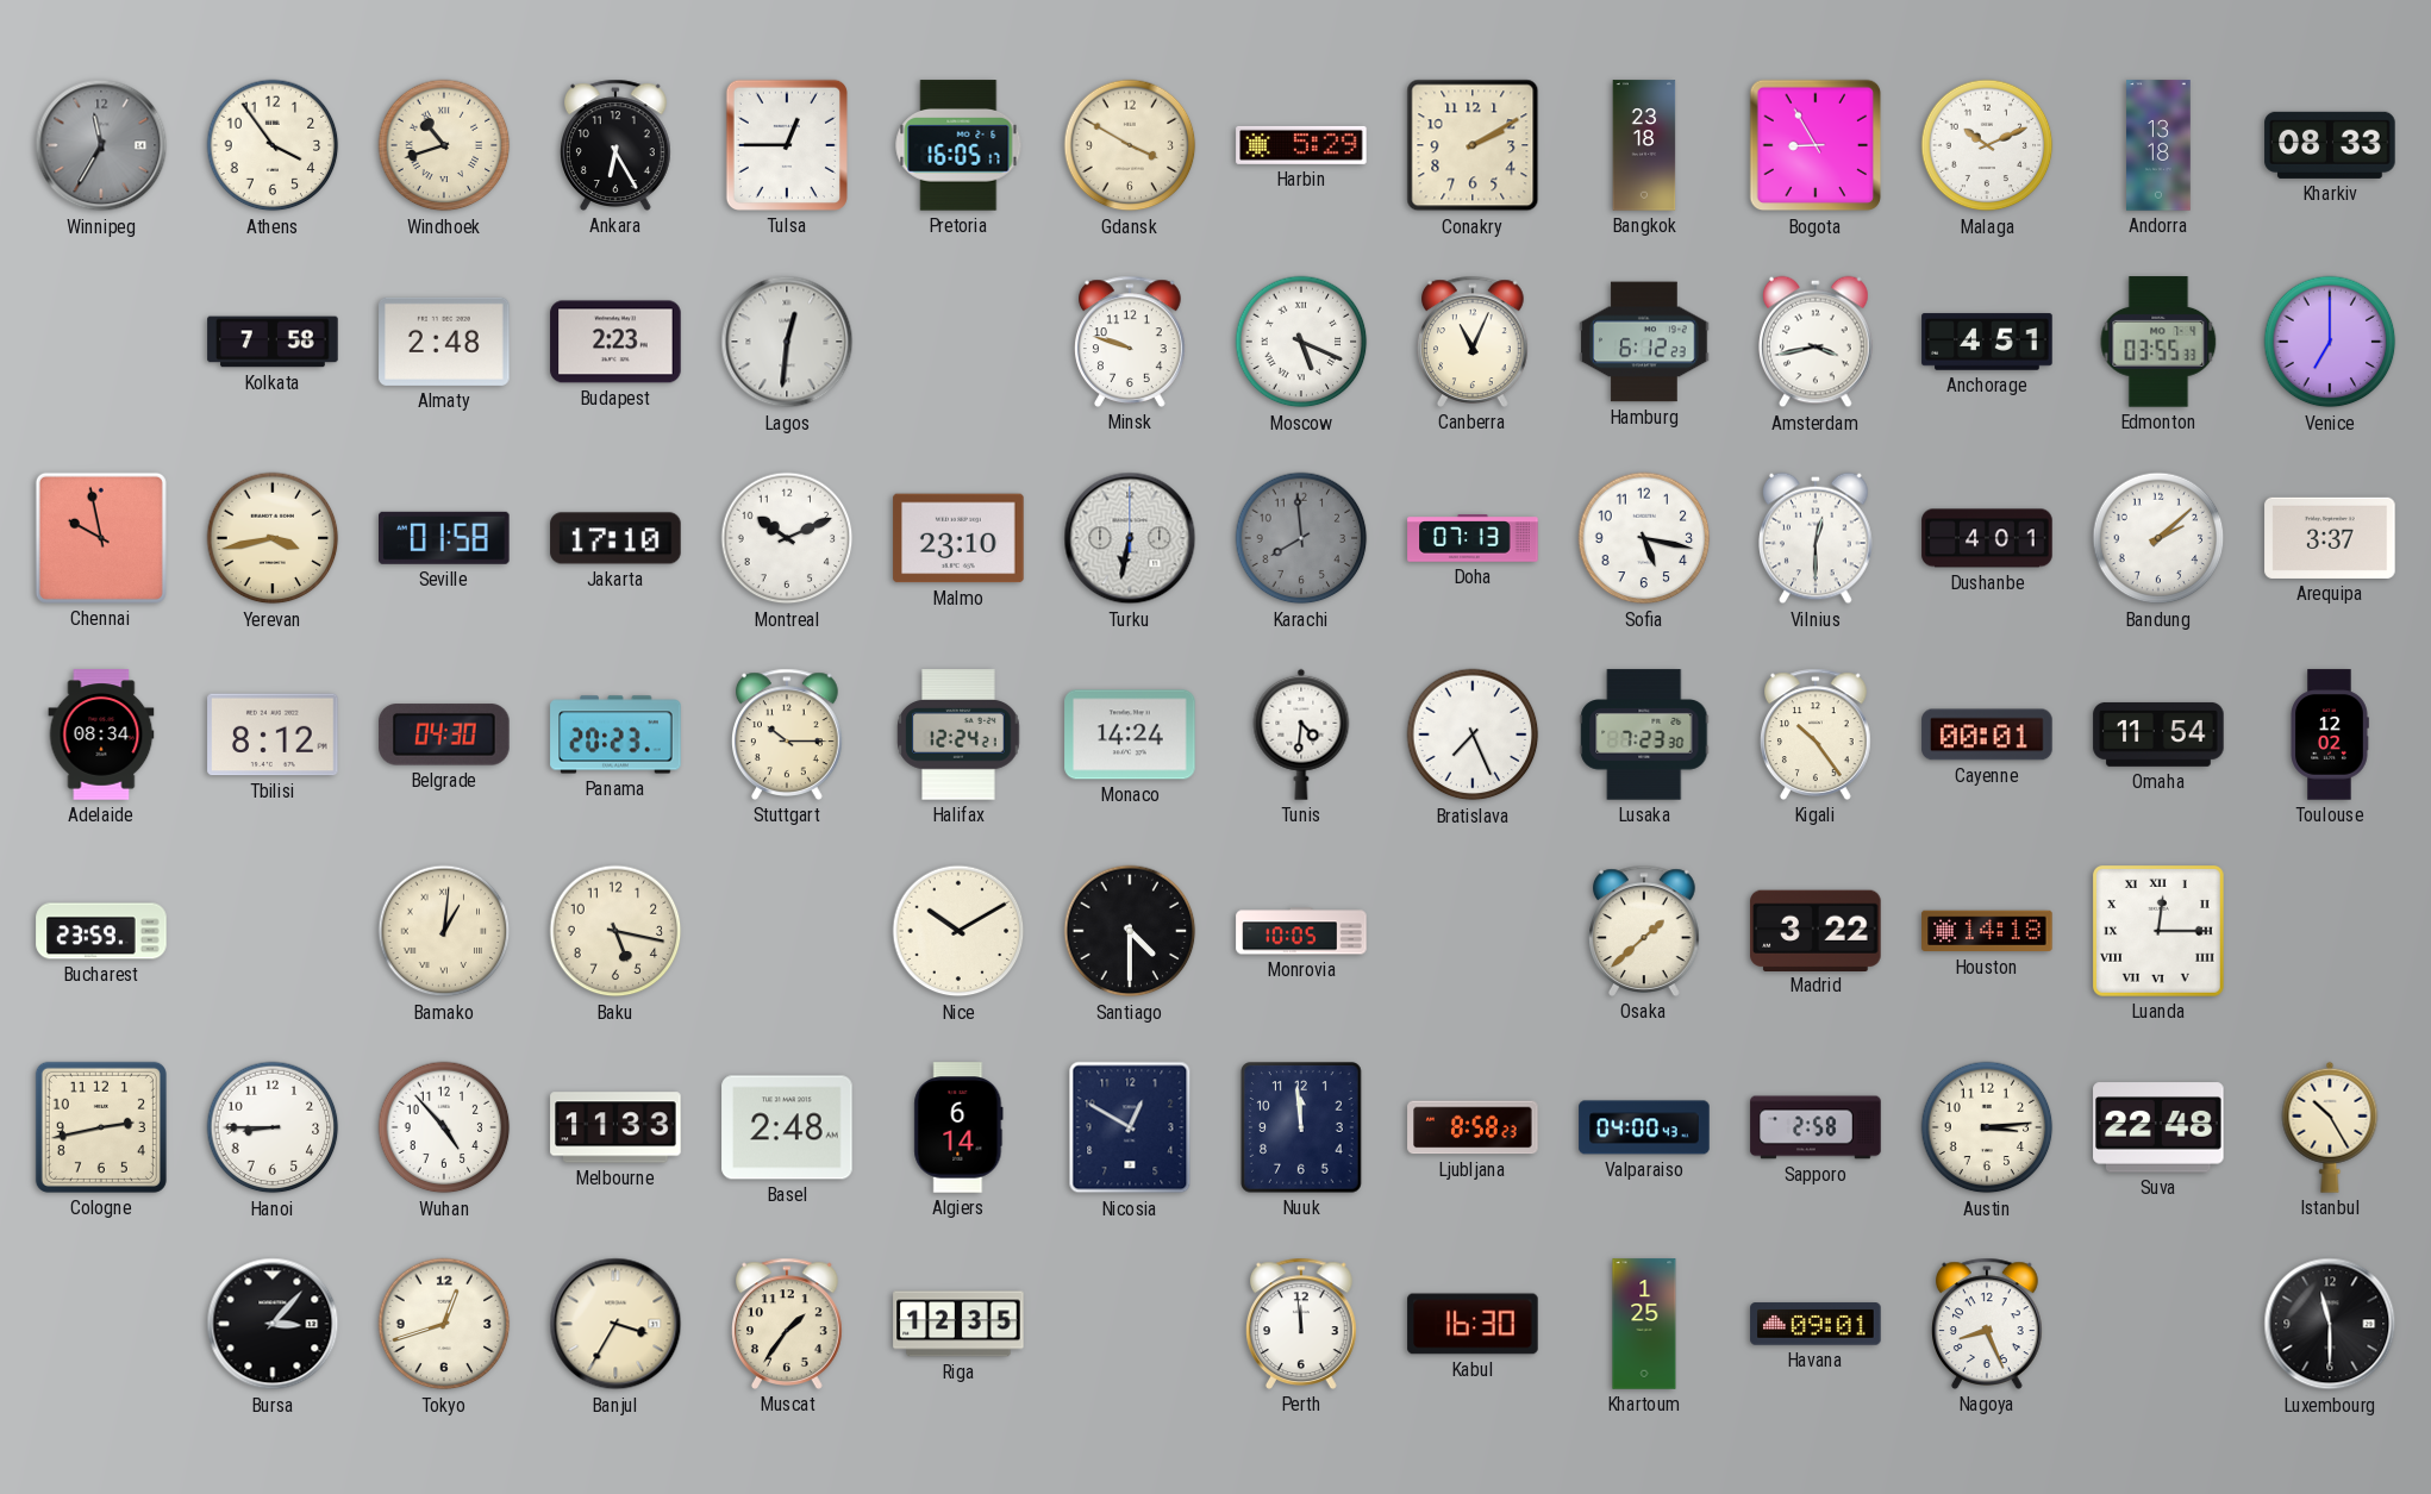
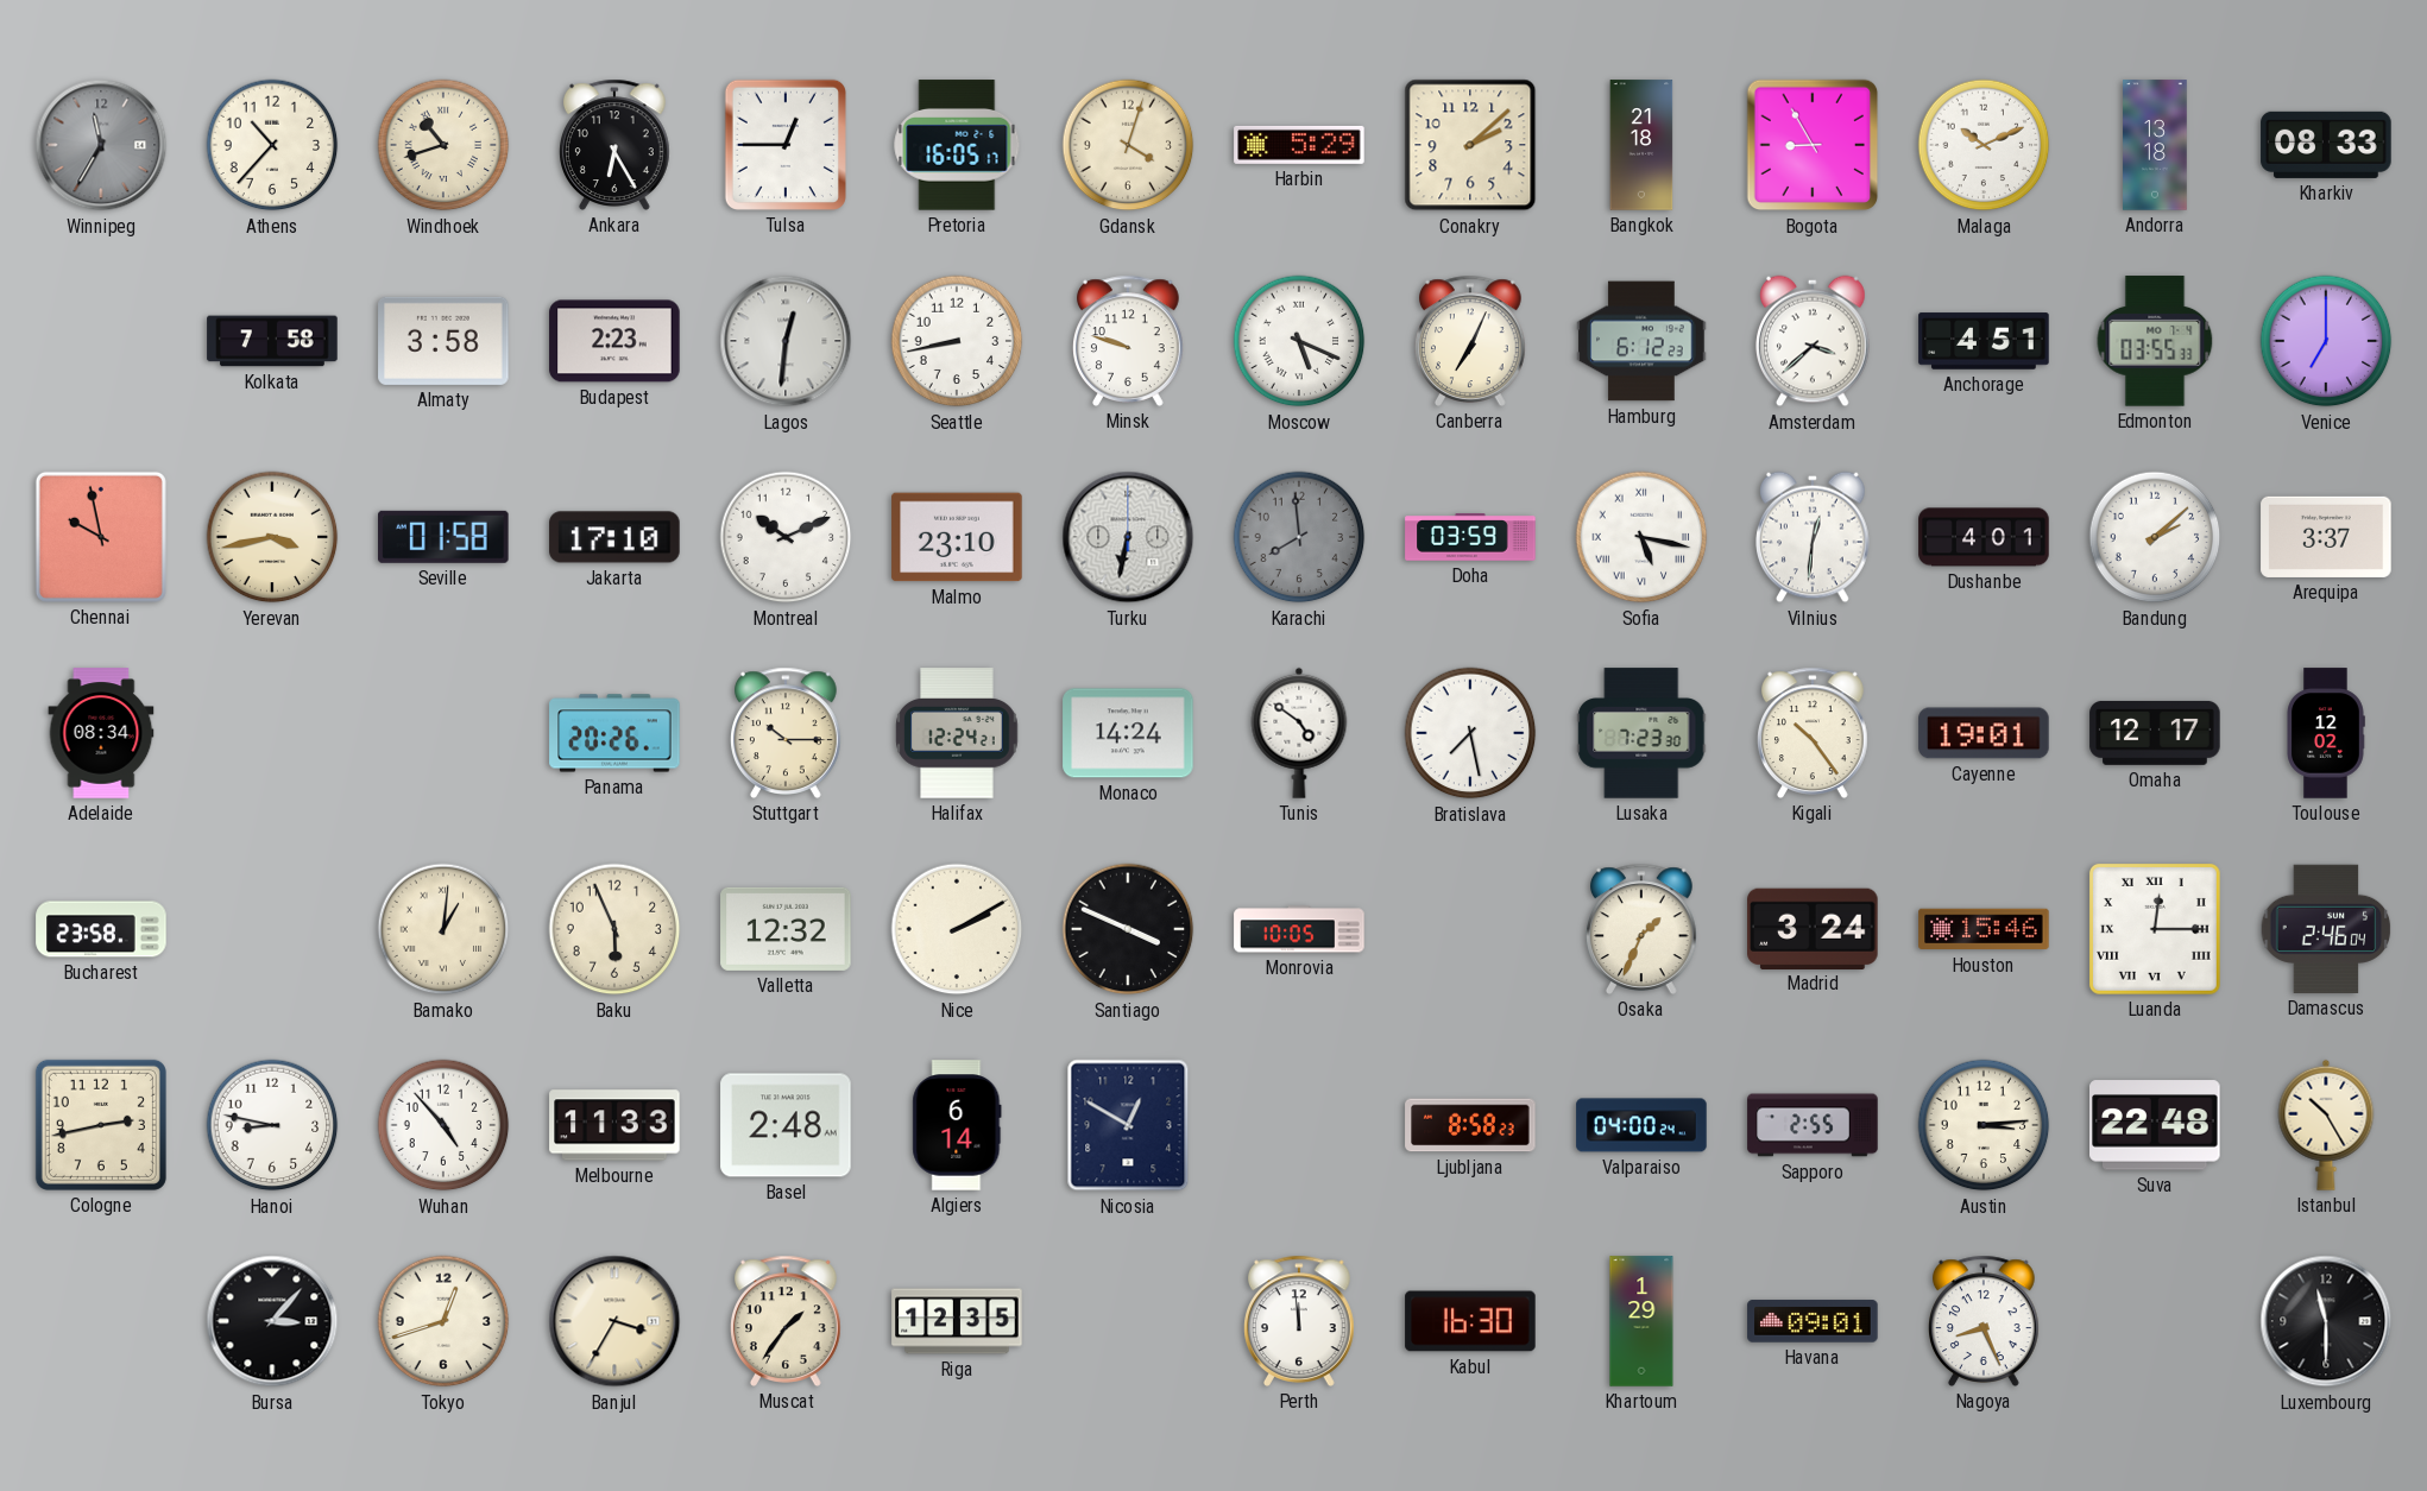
Athens: 3:54 -> 10:37
Gdansk: 3:50 -> 4:03
Conakry: 2:10 -> 2:08
Bangkok: 23:18 -> 21:18
Almaty: 2:48 -> 3:58
Seattle: none -> 8:43
Canberra: 11:04 -> 7:04
Amsterdam: 3:43 -> 3:38
Doha: 07:13 -> 03:59
Sofia numerals: Arabic -> Roman
Vilnius: 12:30 -> 12:31
Tbilisi: 8:12 -> none
Belgrade: 04:30 -> none
Panama: 20:23 -> 20:26
Tunis: 4:31 -> 4:51
Bratislava: 7:26 -> 7:28
Cayenne: 00:01 -> 19:01
Omaha: 11:54 -> 12:17
Bucharest: 23:59 -> 23:58
Baku: 5:17 -> 5:56
Valletta: none -> 12:32
Nice: 10:10 -> 2:10
Santiago: 4:30 -> 3:49
Osaka: 1:38 -> 1:34
Madrid: 3:22 -> 3:24
Houston: 14:18 -> 15:46
Damascus: none -> 2:46
Hanoi: 8:45 -> 8:47
Nuuk: 11:59 -> none
Valparaiso: 04:00:43 -> 04:00:24
Sapporo: 2:58 -> 2:55
Khartoum: 1:25 -> 1:29
